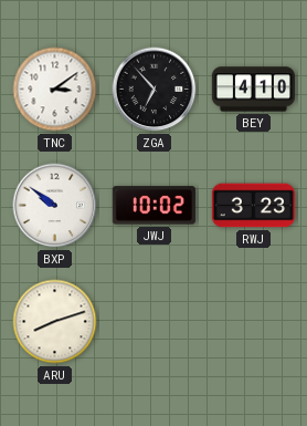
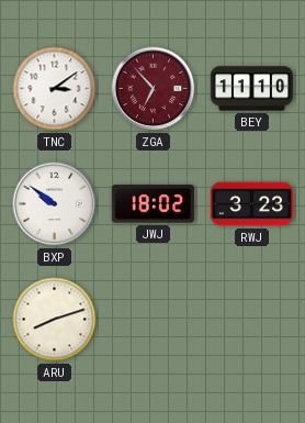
ZGA dial: black -> burgundy
BEY: 4:10 -> 11:10
JWJ: 10:02 -> 18:02
